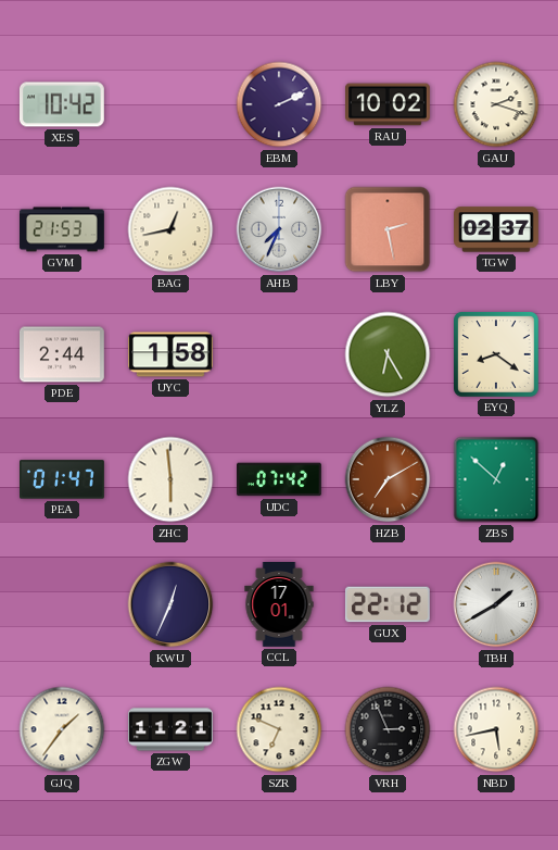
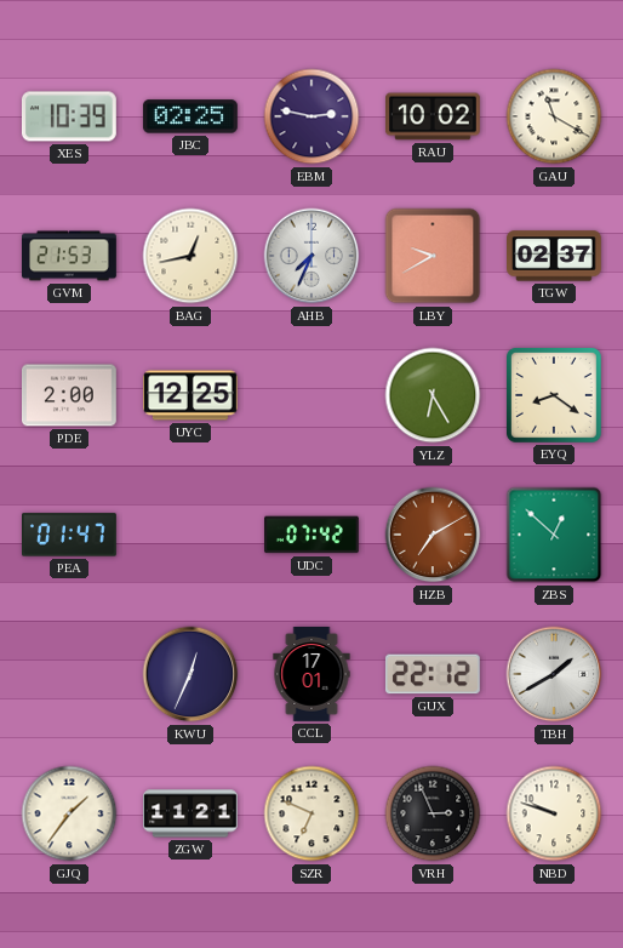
XES: 10:42 -> 10:39
JBC: none -> 02:25
EBM: 2:11 -> 2:47
GAU: 2:18 -> 11:20
LBY: 2:28 -> 9:40
PDE: 2:44 -> 2:00
UYC: 1:58 -> 12:25
ZHC: 5:59 -> none
NBD: 5:43 -> 9:48
